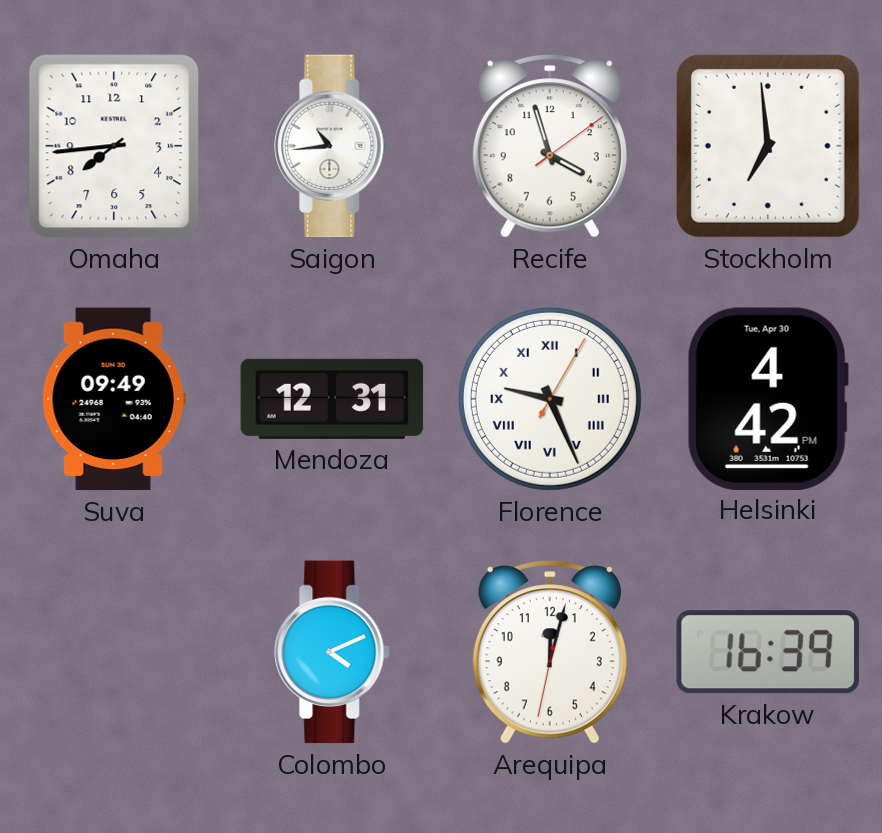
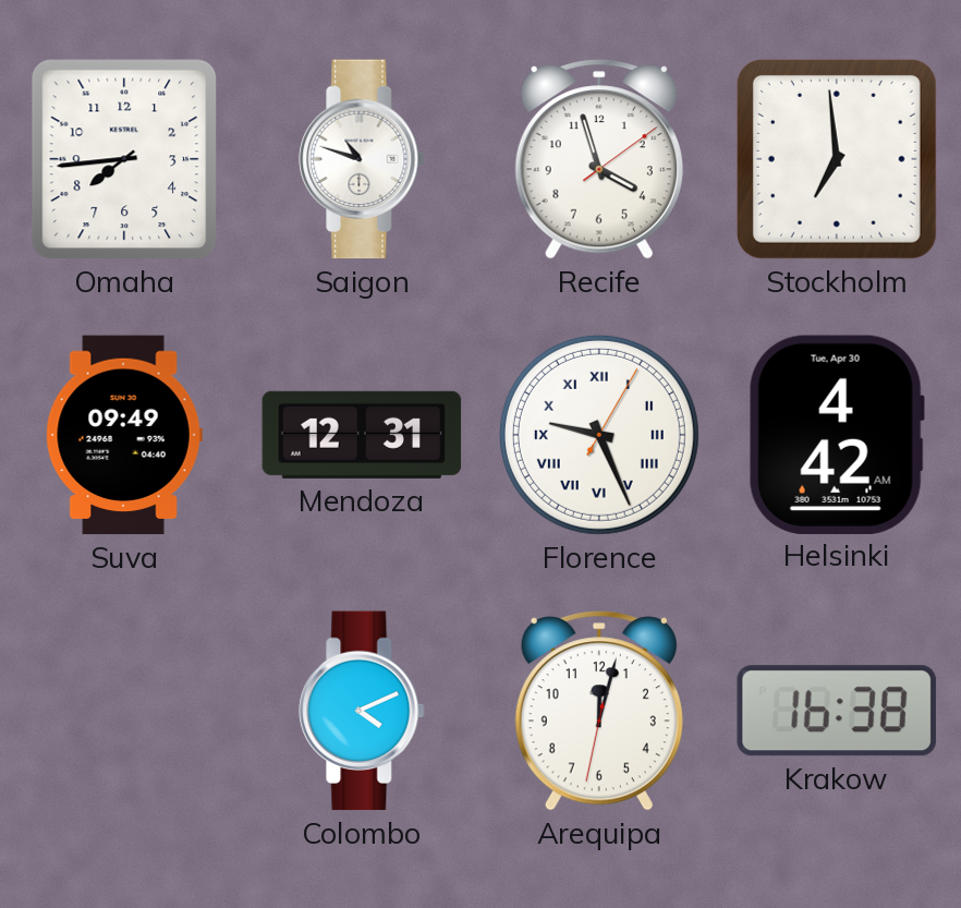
Saigon: 10:44 -> 10:48
Helsinki: 4:42 PM -> 4:42 AM
Krakow: 16:39 -> 16:38
